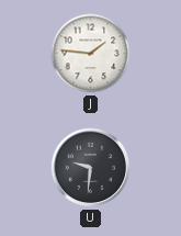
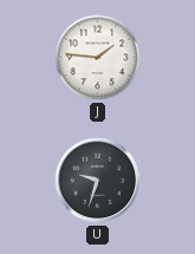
U: 9:31 -> 9:33
